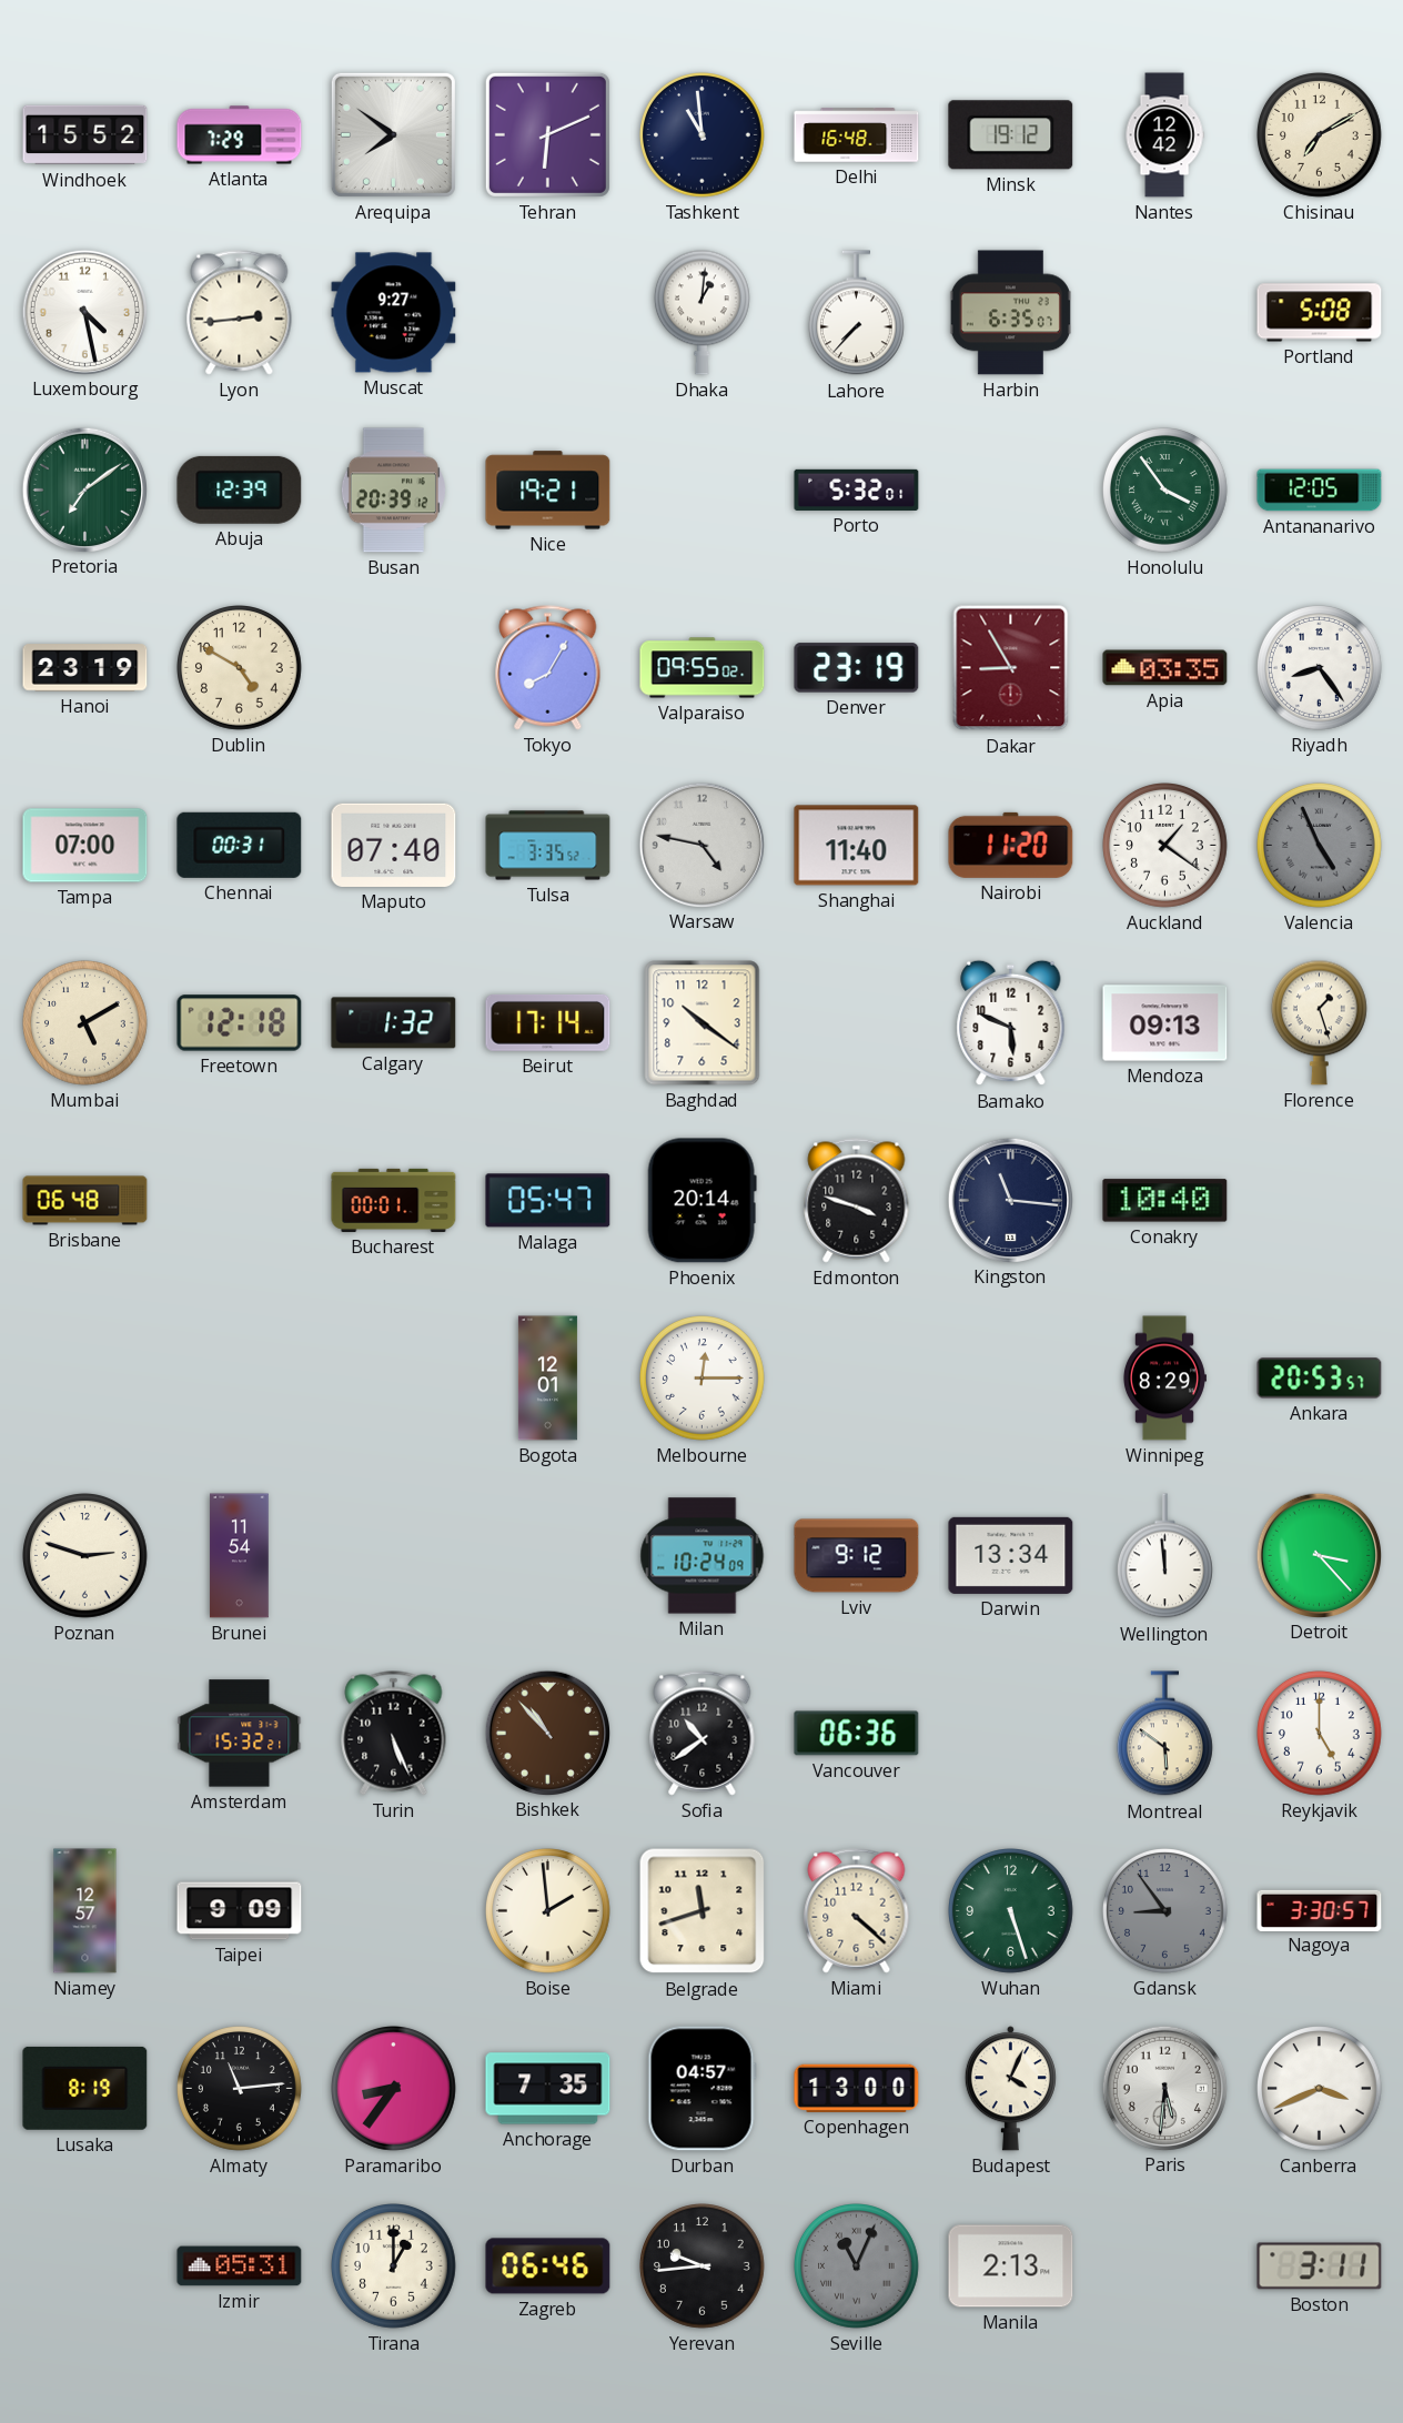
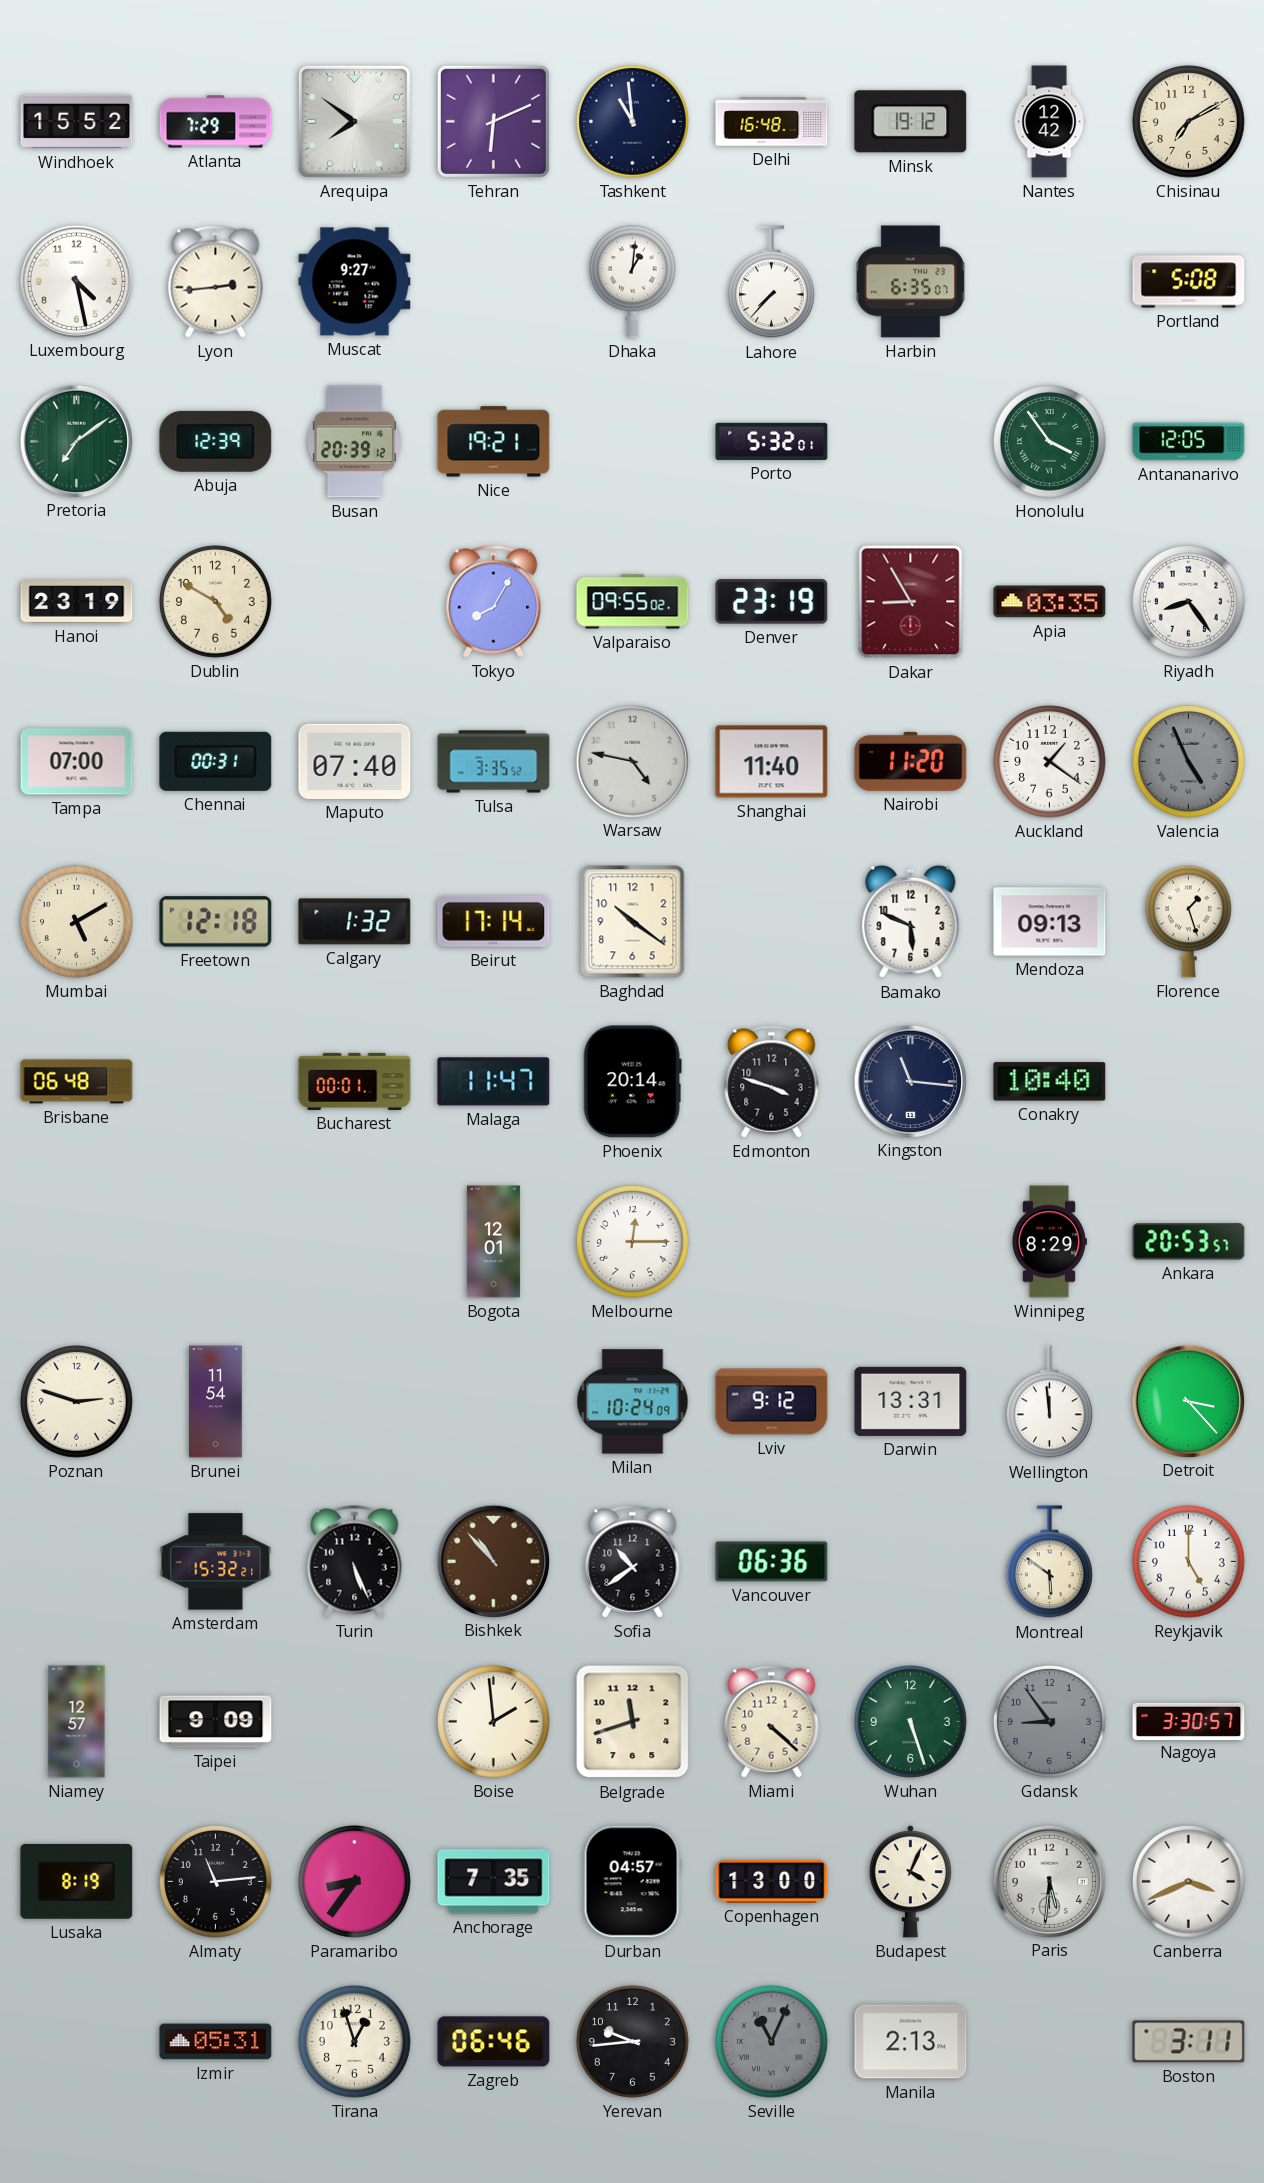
Malaga: 05:47 -> 11:47
Darwin: 13:34 -> 13:31
Tirana: 1:00 -> 12:57
